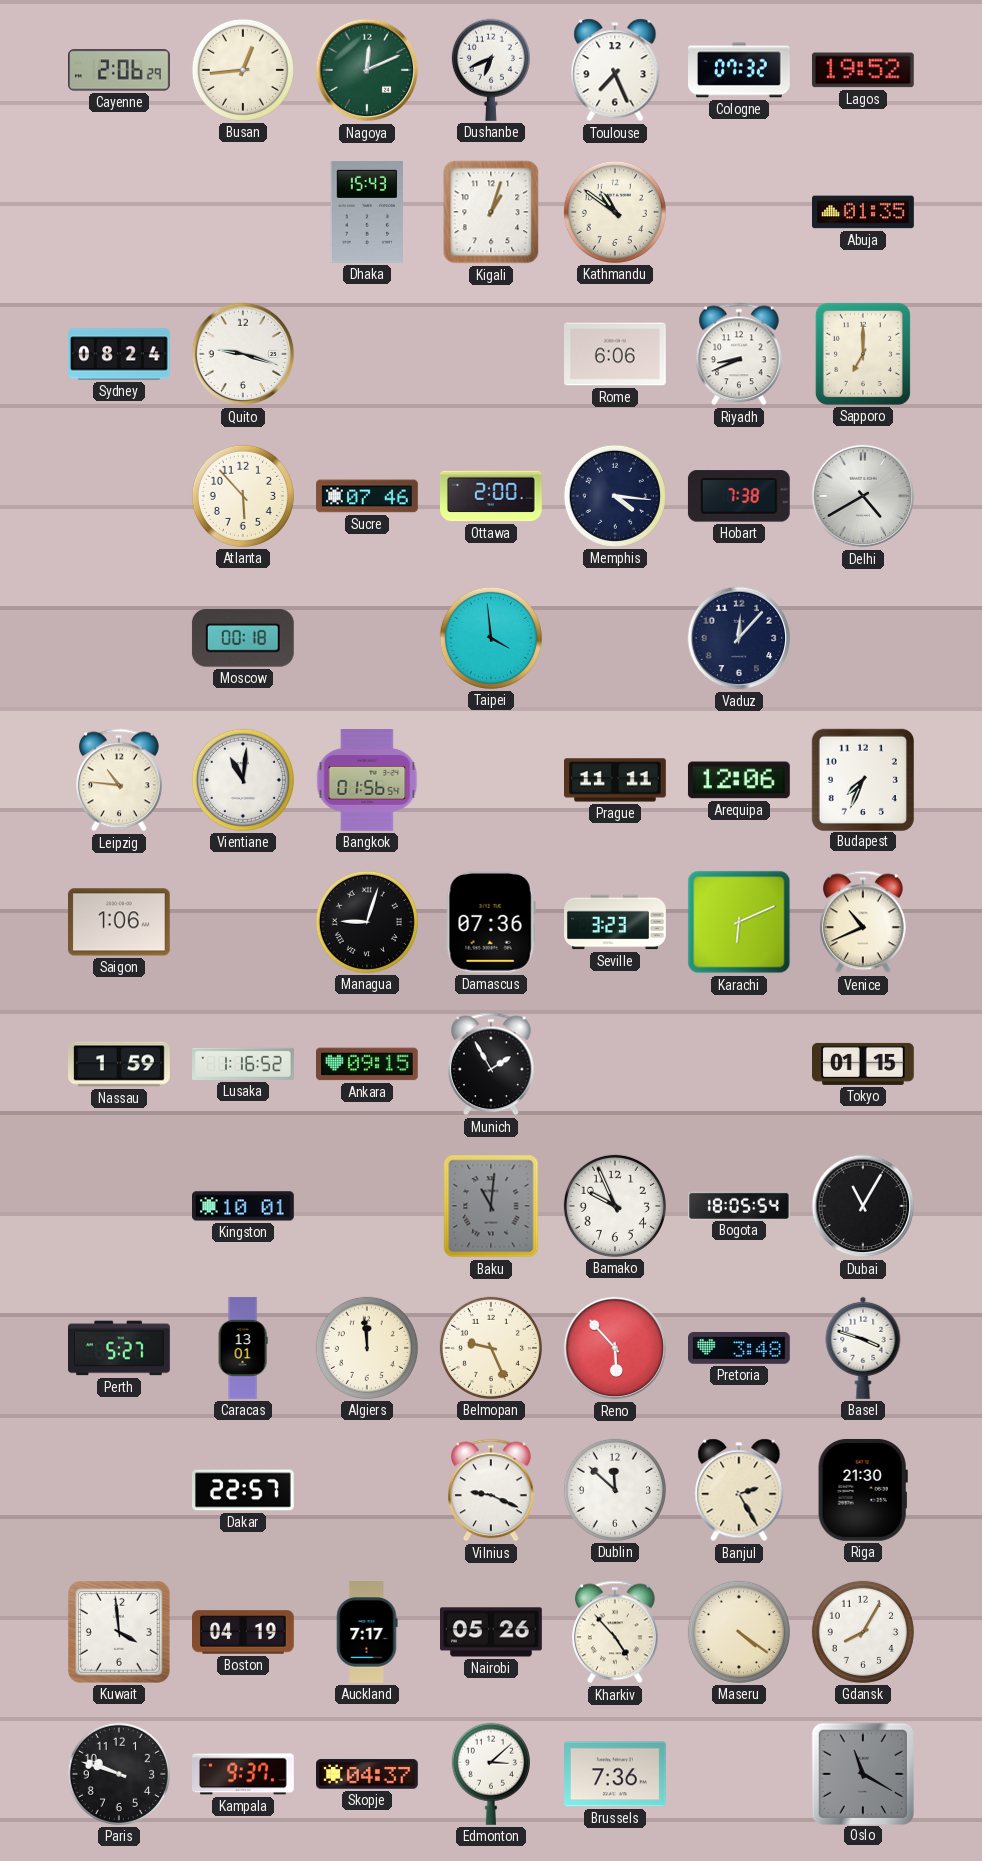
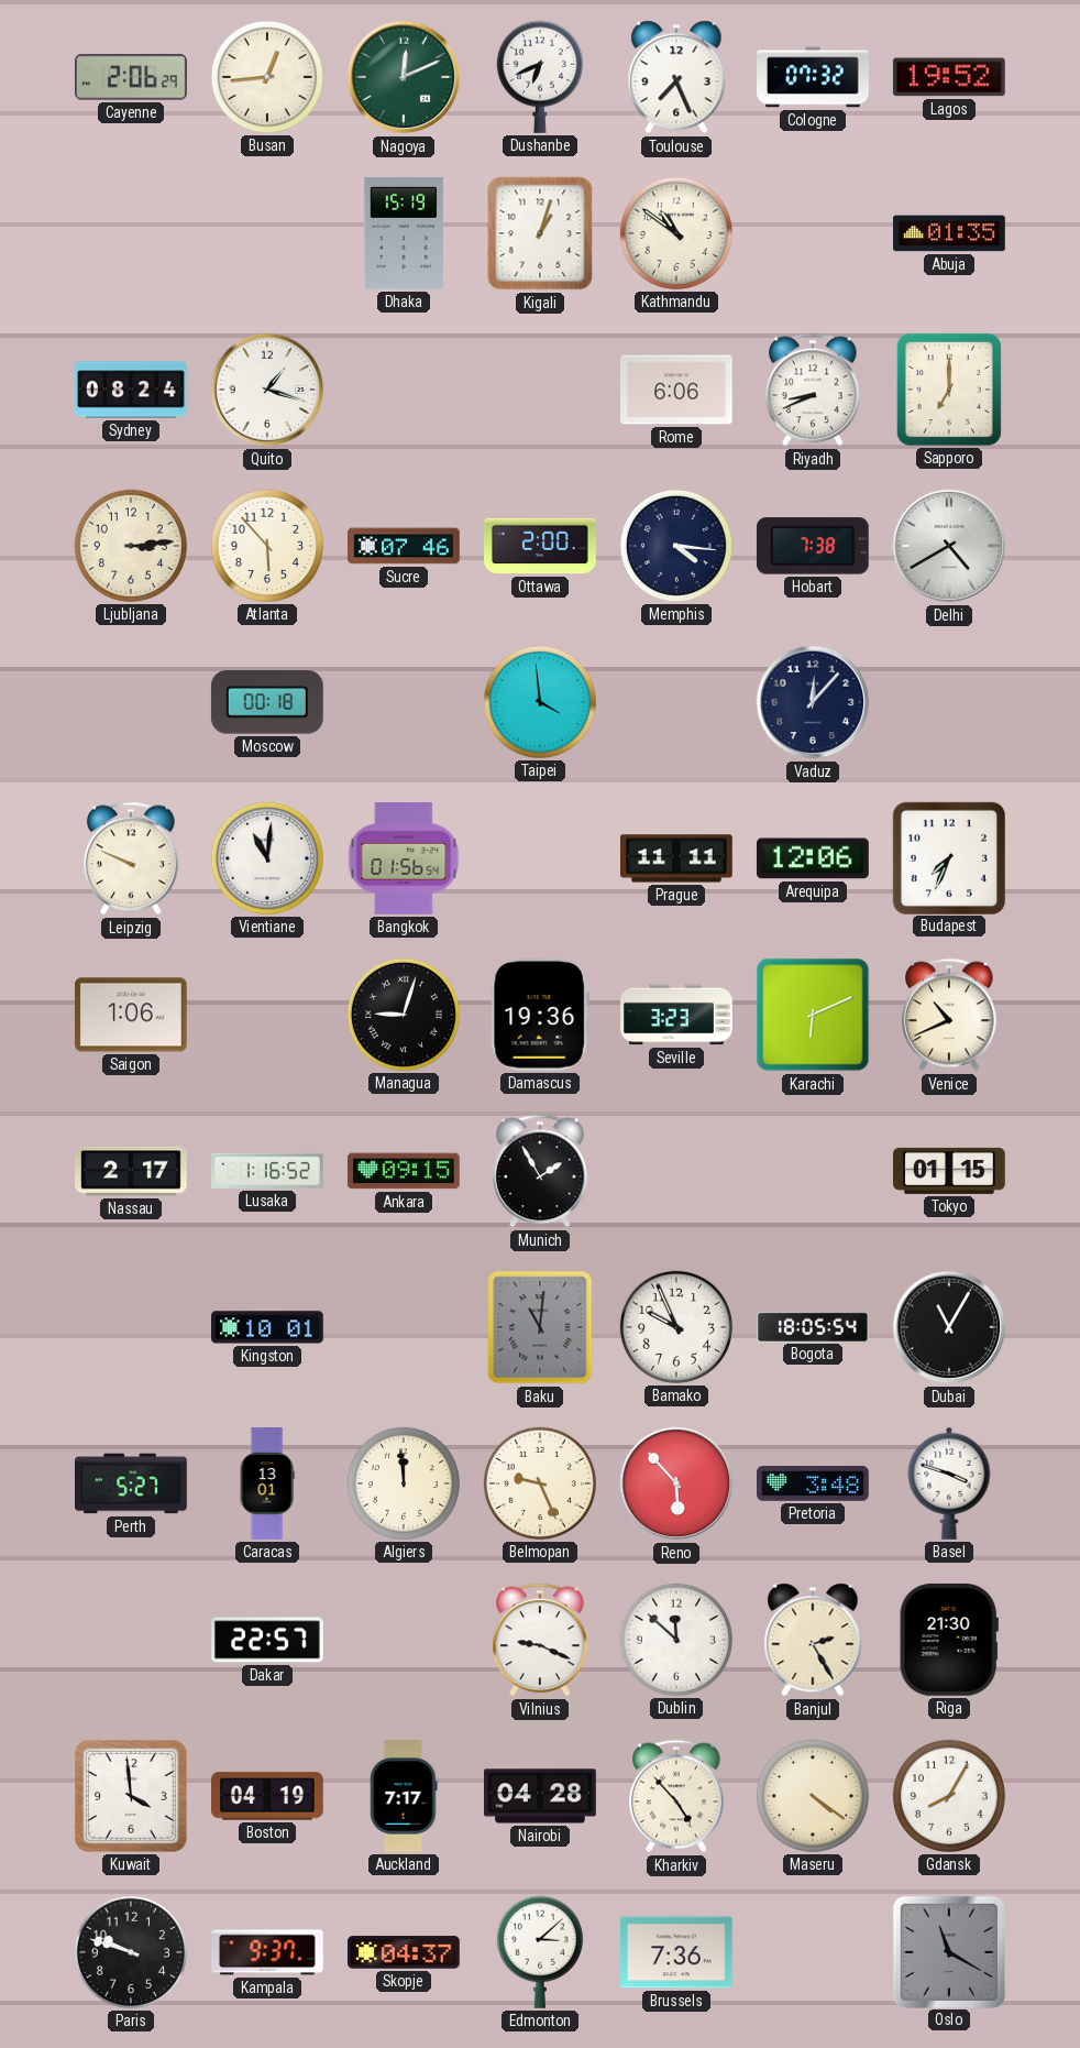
Dhaka: 15:43 -> 15:19
Quito: 9:18 -> 1:18
Ljubljana: none -> 3:14
Leipzig: 10:46 -> 9:49
Damascus: 07:36 -> 19:36
Nassau: 1:59 -> 2:17
Nairobi: 05:26 -> 04:28
